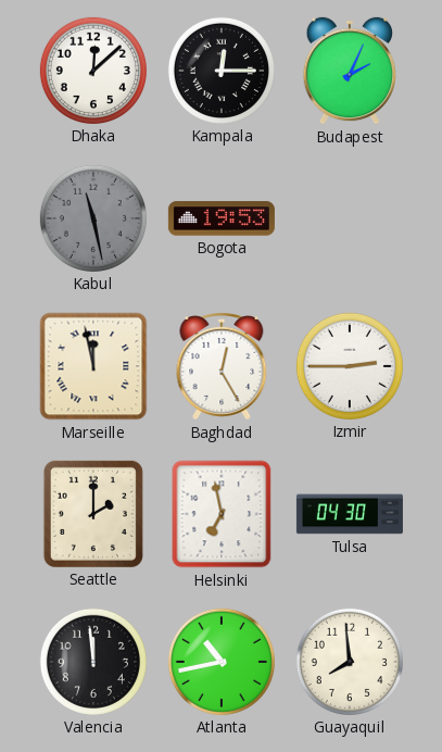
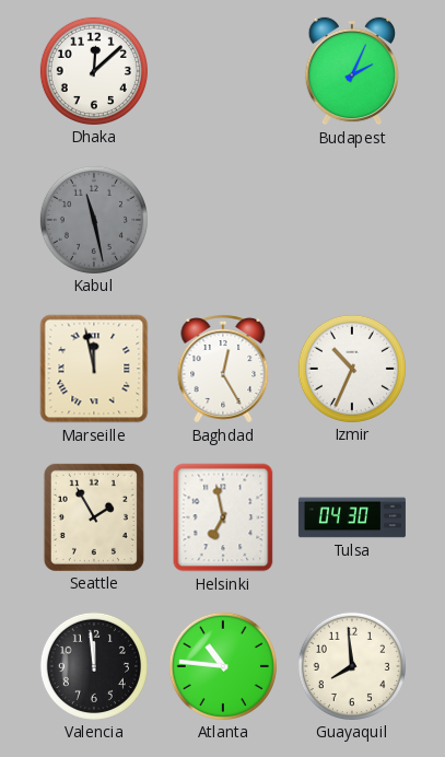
Kampala: 12:15 -> none
Bogota: 19:53 -> none
Izmir: 2:45 -> 10:34
Seattle: 2:00 -> 1:55
Atlanta: 10:43 -> 10:46
